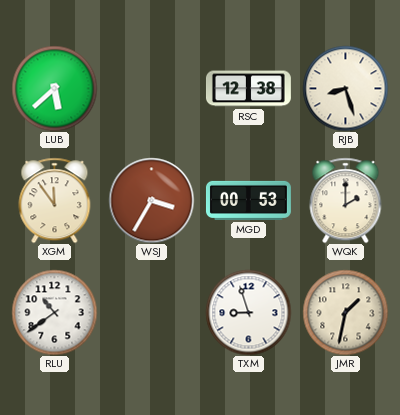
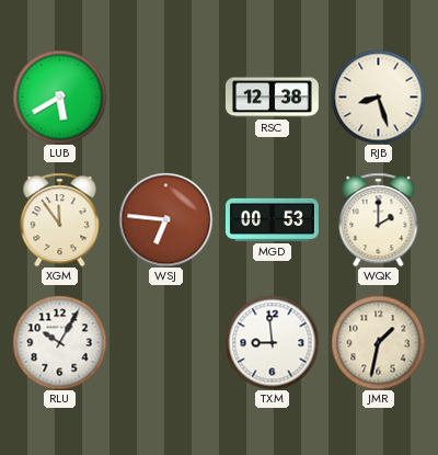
LUB: 5:38 -> 5:40
WSJ: 3:35 -> 6:46
RLU: 10:39 -> 10:05
TXM: 8:57 -> 8:59
